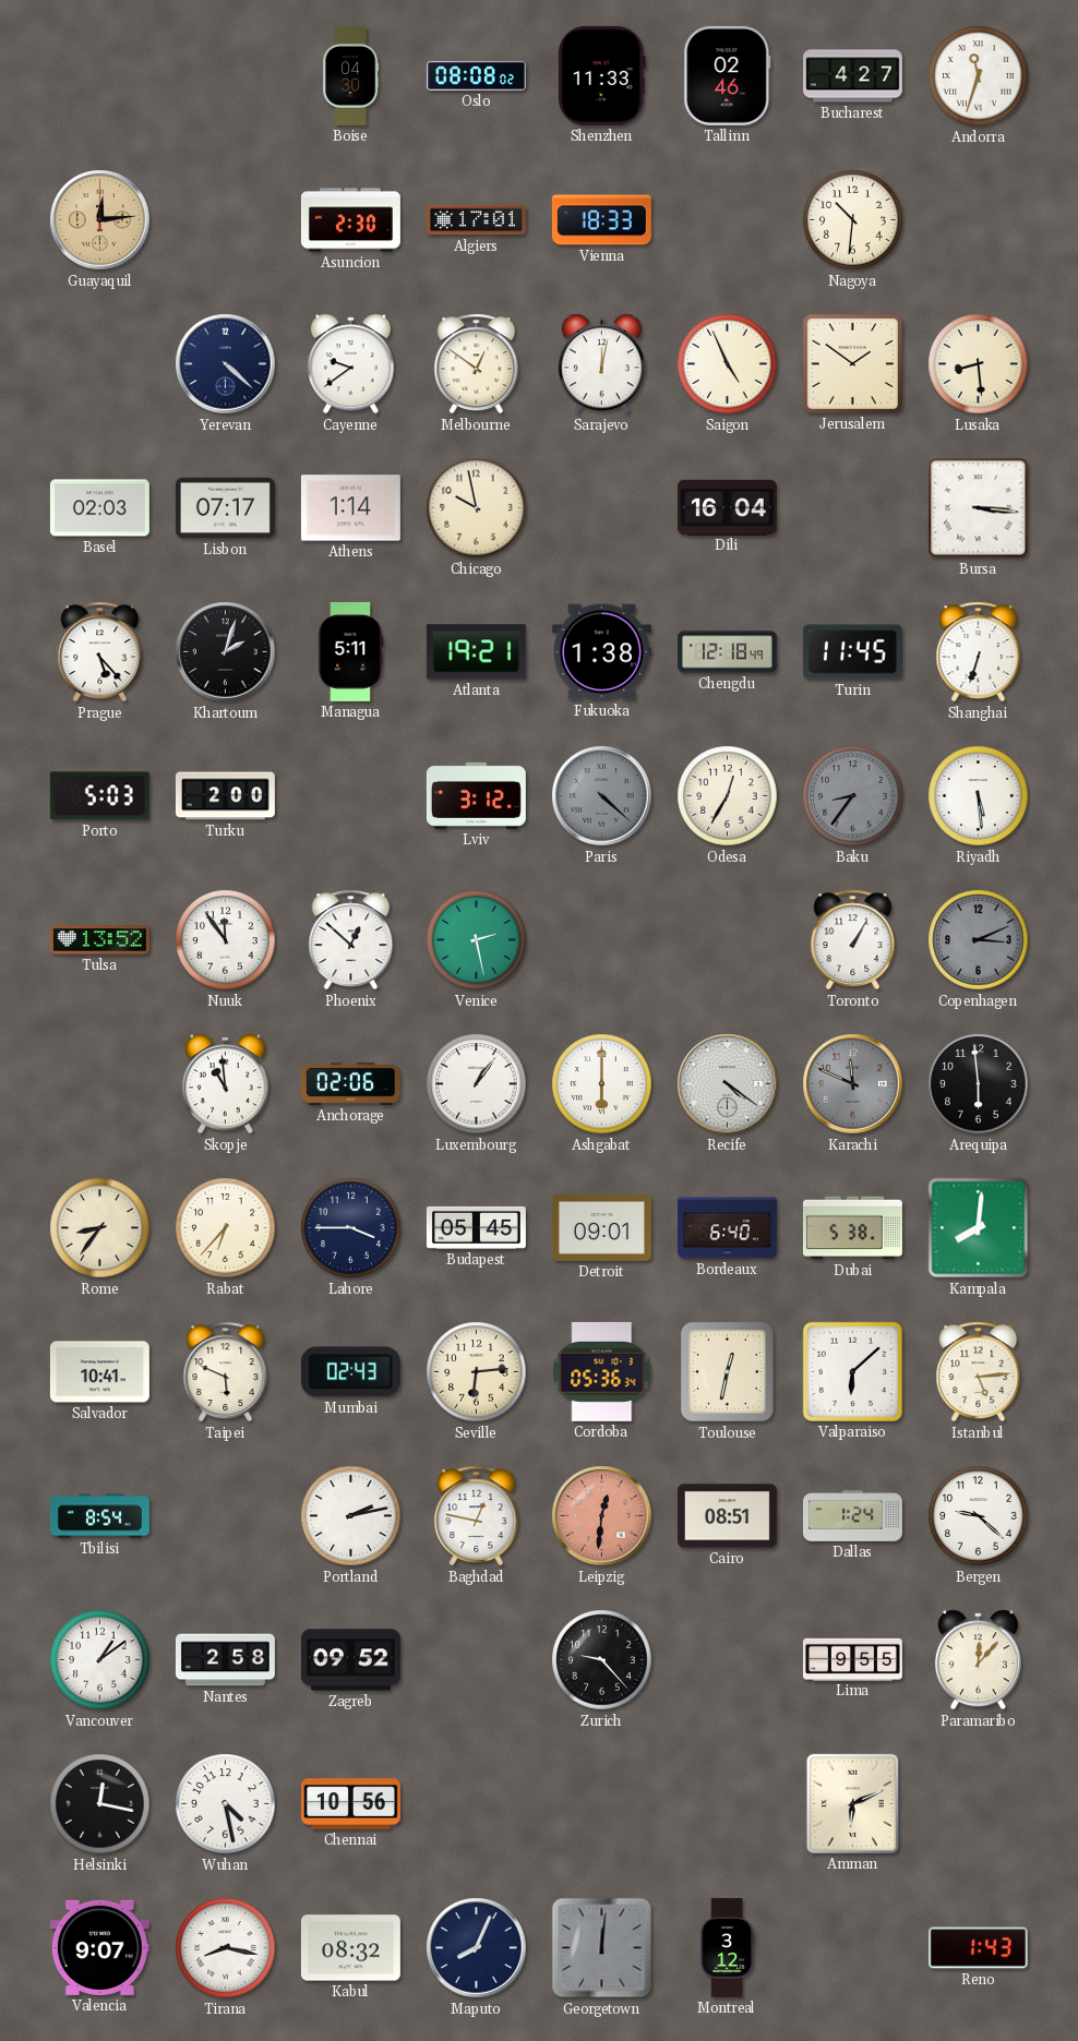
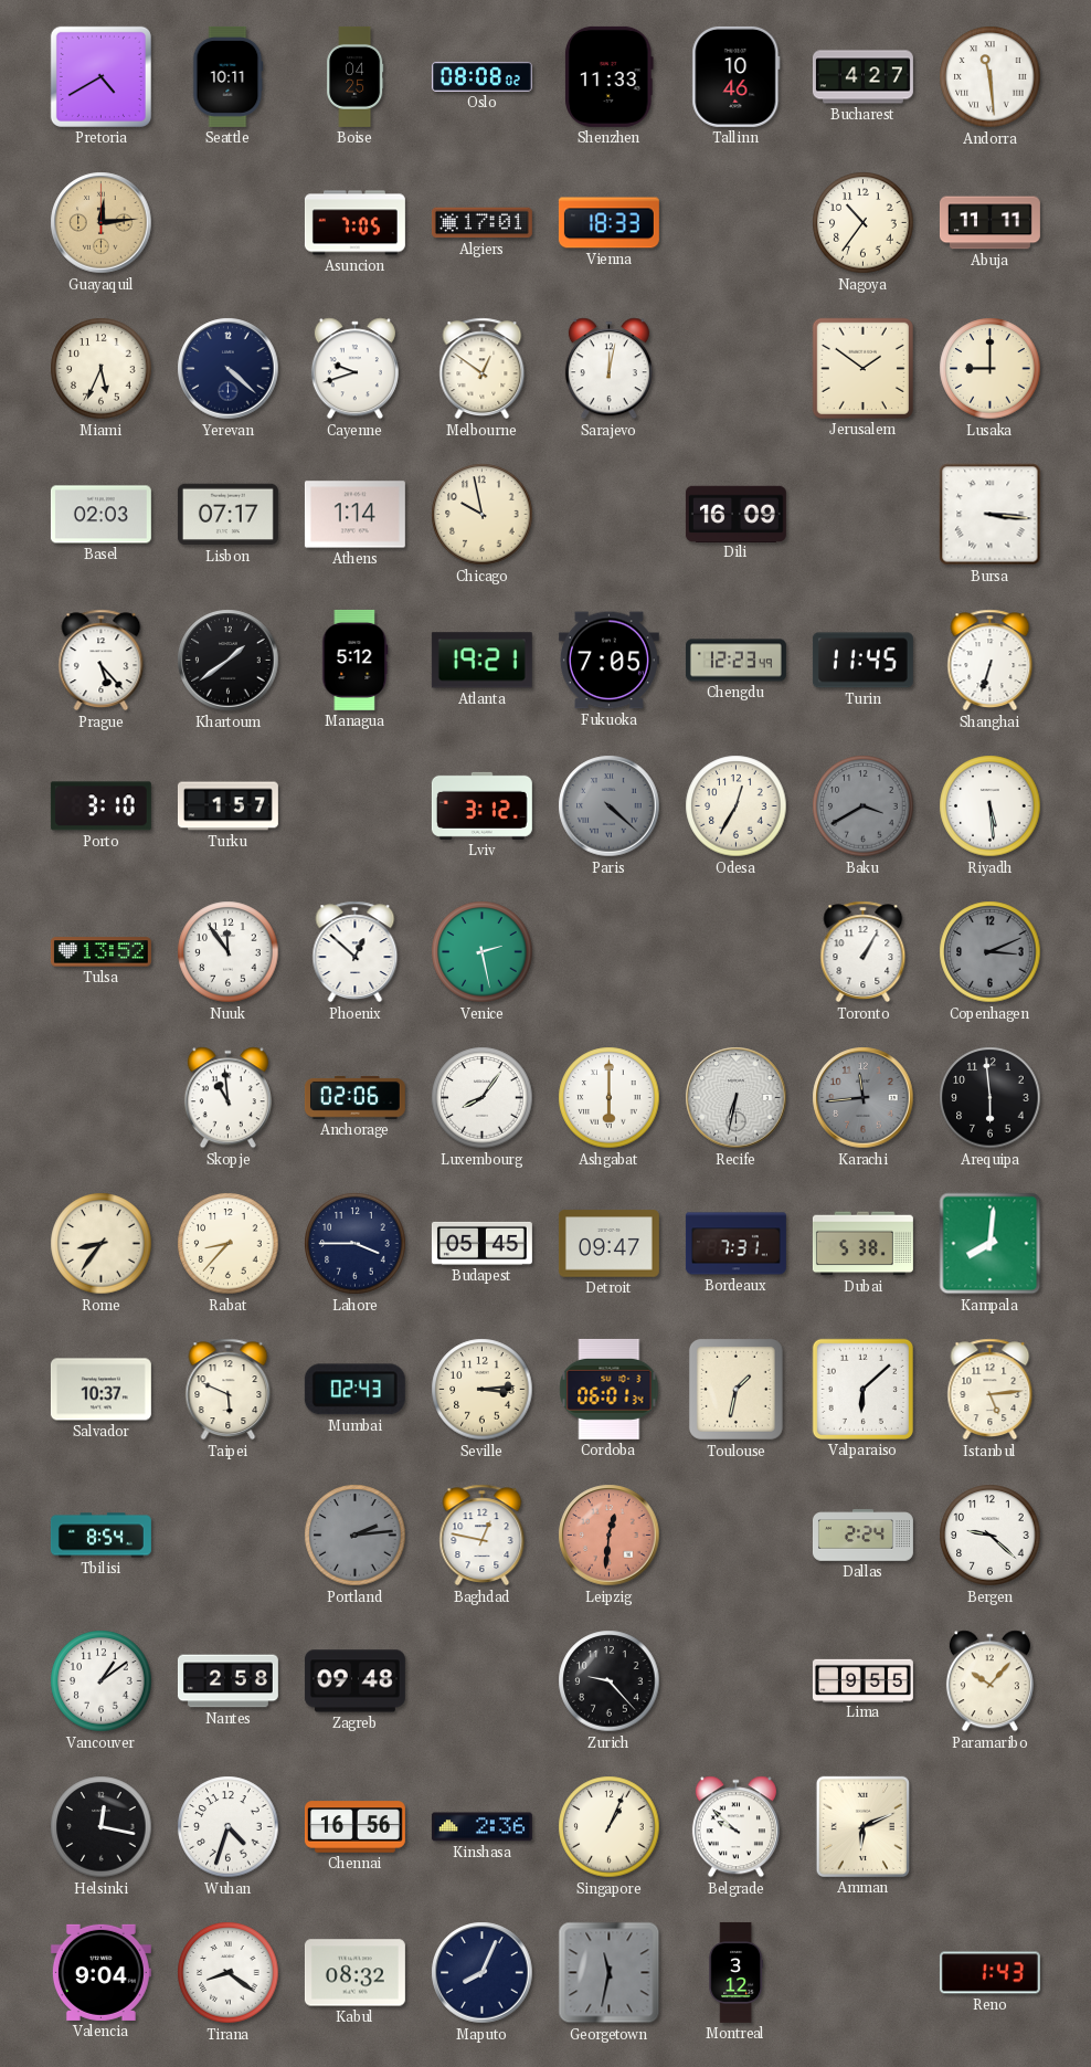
Pretoria: none -> 4:40
Seattle: none -> 10:11
Boise: 04:30 -> 04:25
Tallinn: 02:46 -> 10:46
Andorra: 11:33 -> 11:29
Asuncion: 2:30 -> 7:05
Nagoya: 10:31 -> 10:36
Abuja: none -> 11:11
Miami: none -> 5:34
Cayenne: 9:39 -> 9:42
Saigon: 4:56 -> none
Lusaka: 8:29 -> 9:00
Dili: 16:04 -> 16:09
Khartoum: 2:03 -> 1:39
Managua: 5:11 -> 5:12
Fukuoka: 1:38 -> 7:05
Chengdu: 12:18 -> 12:23
Porto: 5:03 -> 3:10
Turku: 2:00 -> 1:57
Baku: 8:36 -> 3:40
Luxembourg: 1:06 -> 8:06
Recife: 4:21 -> 6:32
Karachi: 11:49 -> 11:44
Rabat: 6:37 -> 8:37
Detroit: 09:01 -> 09:47
Bordeaux: 6:40 -> 7:31
Salvador: 10:41 -> 10:37
Seville: 6:14 -> 3:14
Cordoba: 05:36 -> 06:01
Toulouse: 12:32 -> 1:32
Portland: 2:13 -> 2:14
Portland dial: white -> grey
Cairo: 08:51 -> none
Dallas: 1:24 -> 2:24
Zagreb: 09:52 -> 09:48
Paramaribo: 12:07 -> 10:07
Wuhan: 4:28 -> 4:33
Chennai: 10:56 -> 16:56
Kinshasa: none -> 2:36
Singapore: none -> 1:04
Belgrade: none -> 9:52
Valencia: 9:07 -> 9:04
Tirana: 8:17 -> 8:21
Georgetown: 12:01 -> 11:32
